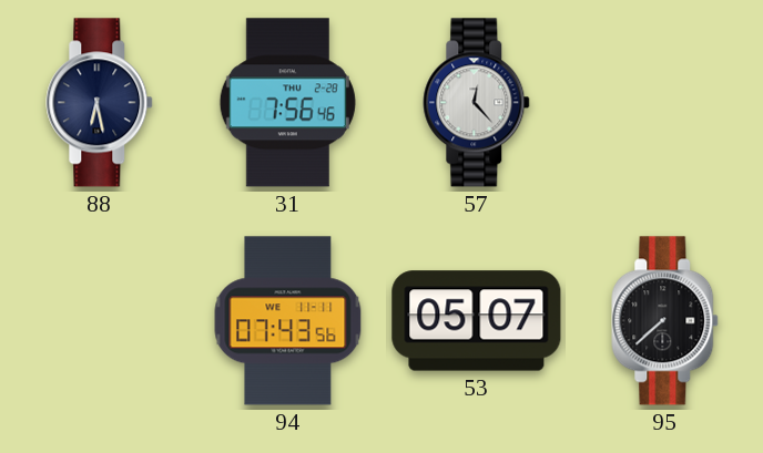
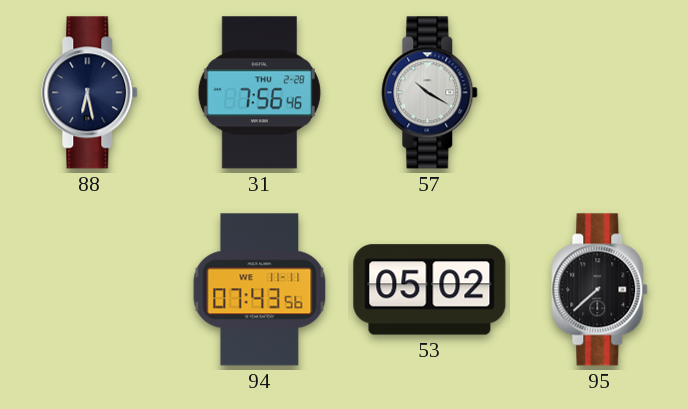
57: 12:23 -> 10:20
53: 05:07 -> 05:02
